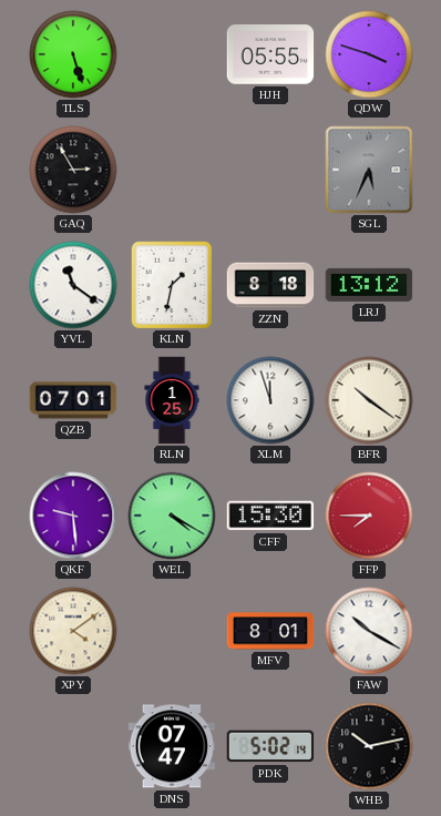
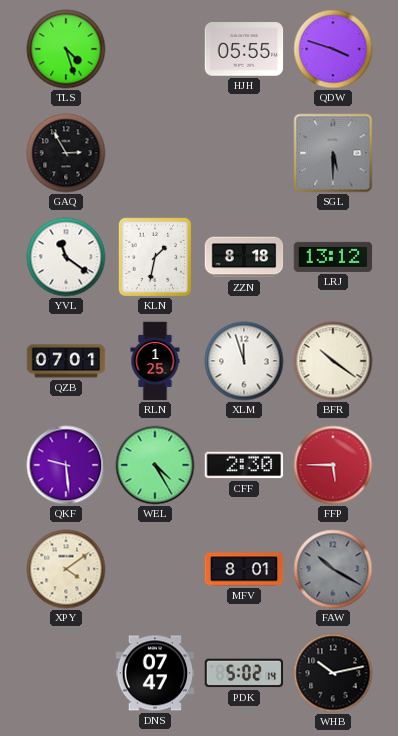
TLS: 5:27 -> 4:27
SGL: 5:34 -> 5:30
WEL: 4:20 -> 4:25
CFF: 15:30 -> 2:30
FFP: 7:45 -> 5:45
FAW dial: white -> grey
